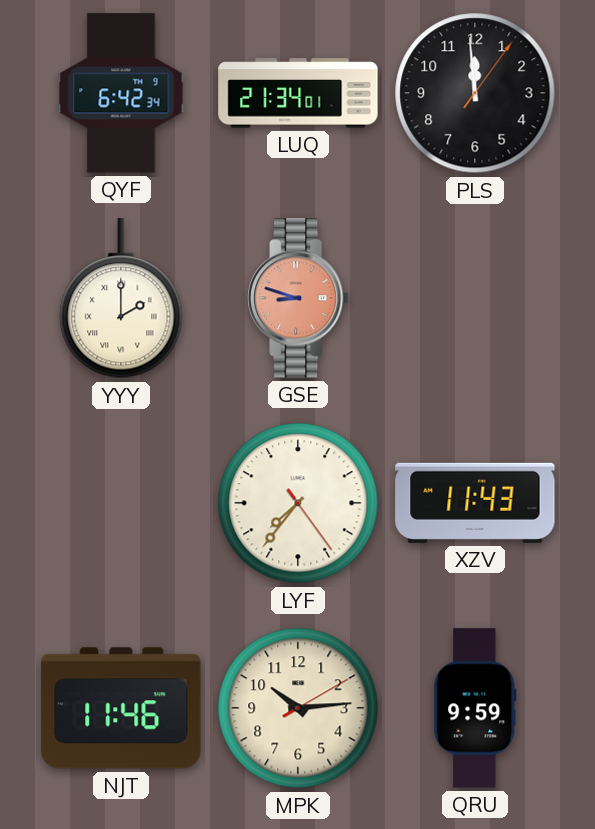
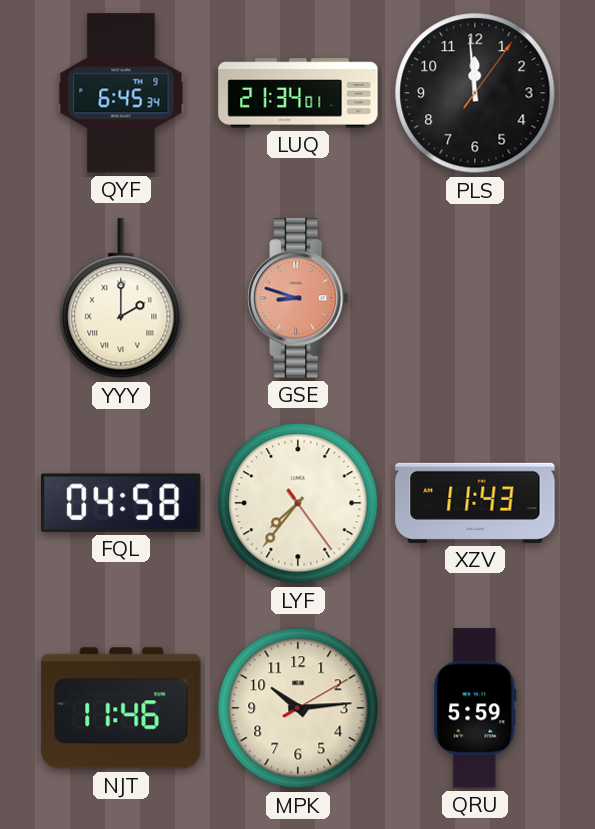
QYF: 6:42 -> 6:45
FQL: none -> 04:58
QRU: 9:59 -> 5:59
